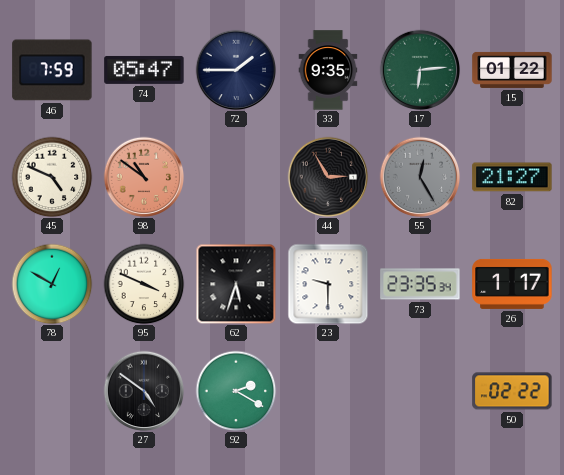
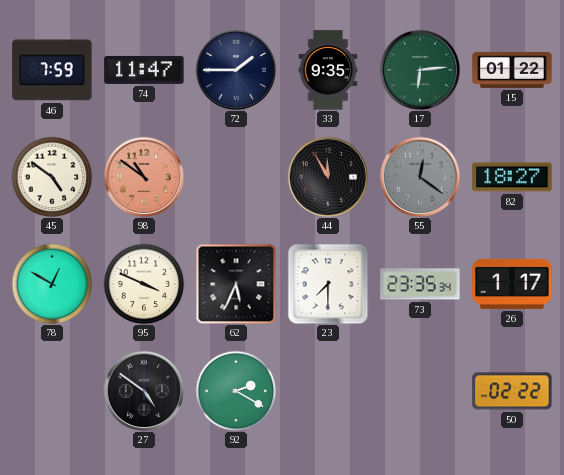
74: 05:47 -> 11:47
45: 4:49 -> 4:51
44: 2:55 -> 11:55
55: 12:25 -> 12:21
82: 21:27 -> 18:27
62: 5:33 -> 5:34
23: 9:30 -> 7:30
